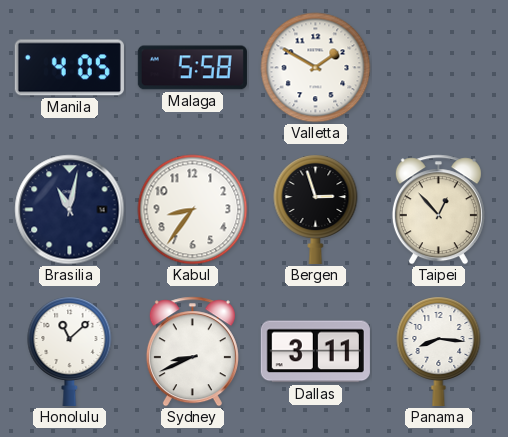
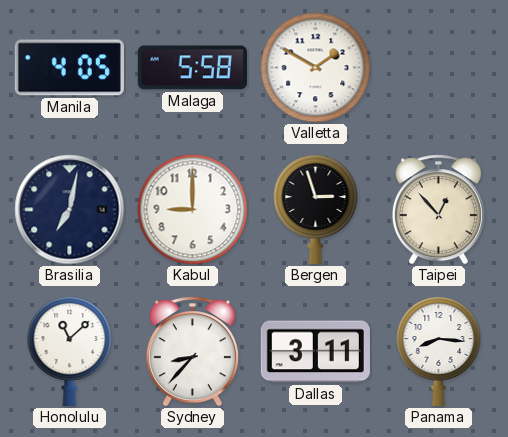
Brasilia: 11:02 -> 7:02
Kabul: 8:36 -> 9:00
Sydney: 8:41 -> 8:37
